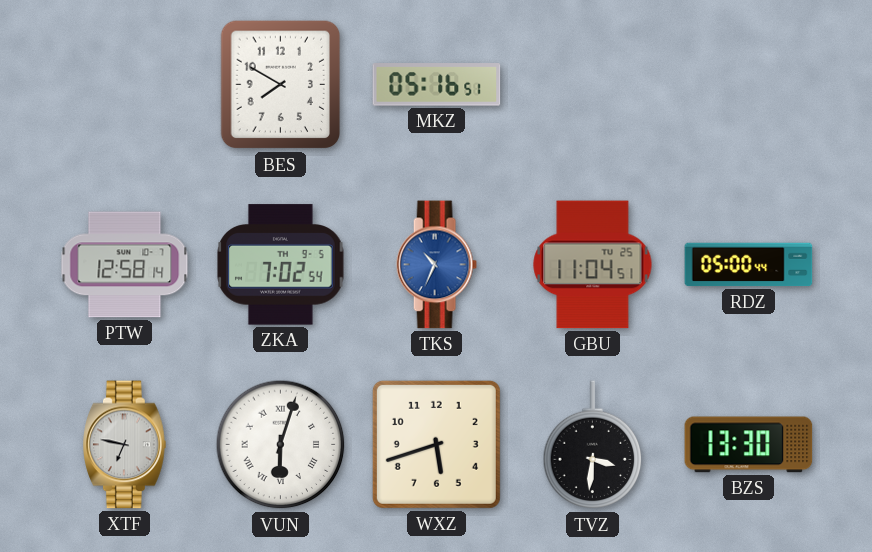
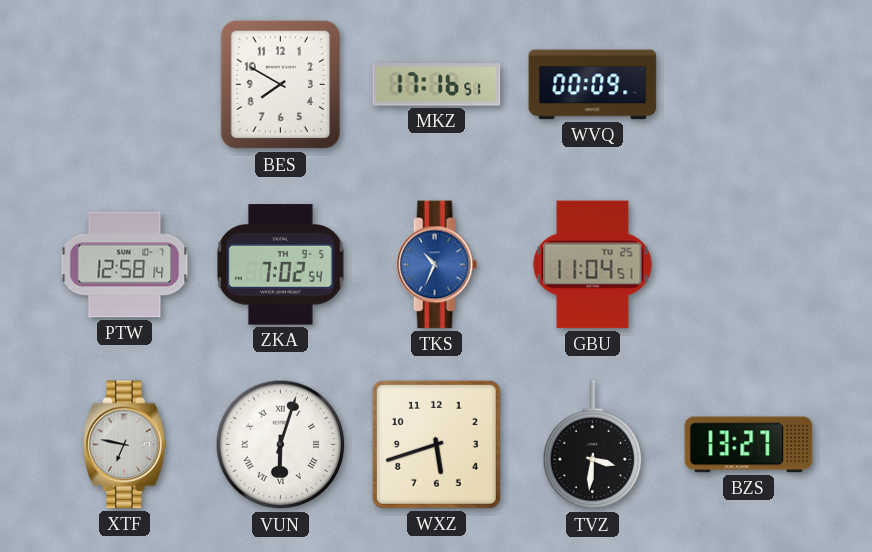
MKZ: 05:16 -> 17:16
WVQ: none -> 00:09
RDZ: 05:00 -> none
BZS: 13:30 -> 13:27
